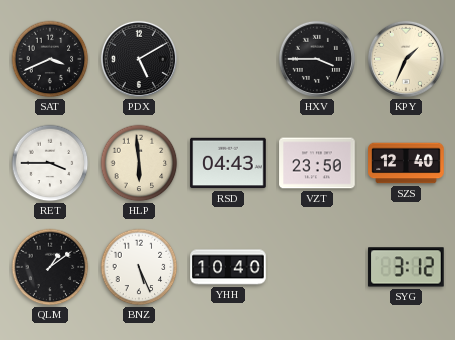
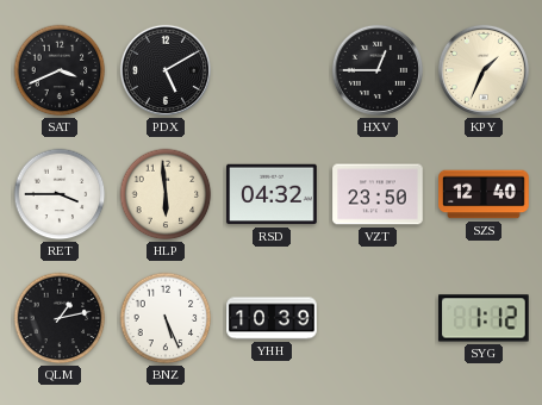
HXV: 3:45 -> 12:45
RSD: 04:43 -> 04:32
QLM: 1:09 -> 1:13
YHH: 10:40 -> 10:39
SYG: 3:12 -> 1:12
